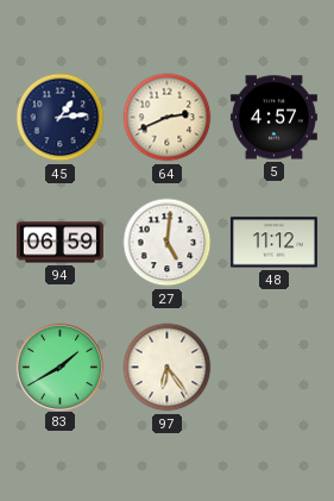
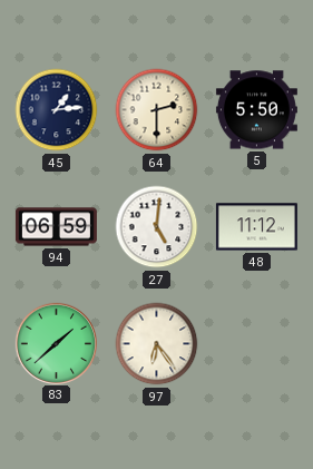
64: 2:41 -> 2:30
5: 4:57 -> 5:50
83: 1:40 -> 1:38
